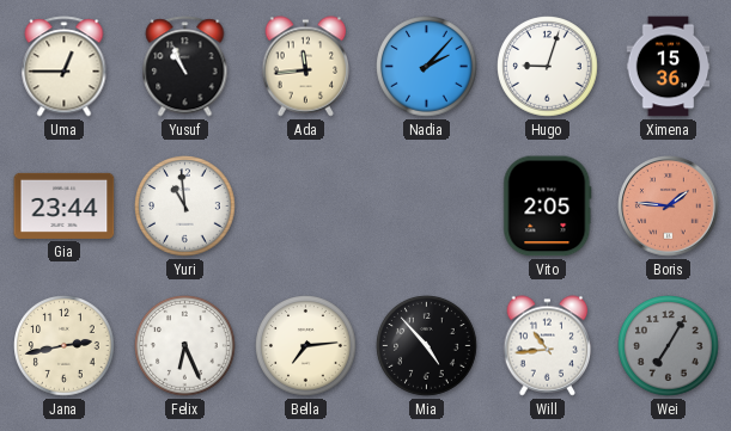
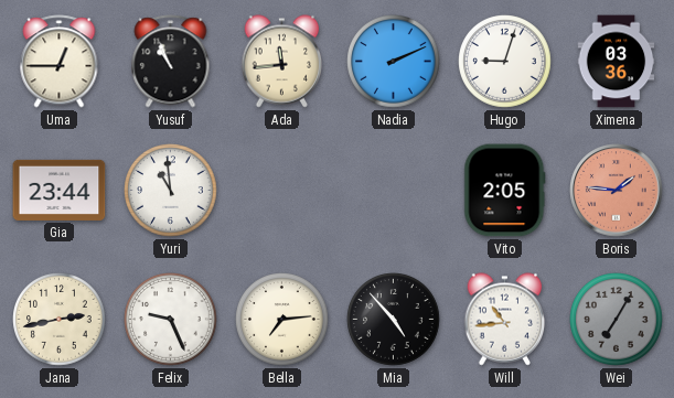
Nadia: 2:07 -> 2:11
Ximena: 15:36 -> 03:36
Felix: 6:26 -> 9:26
